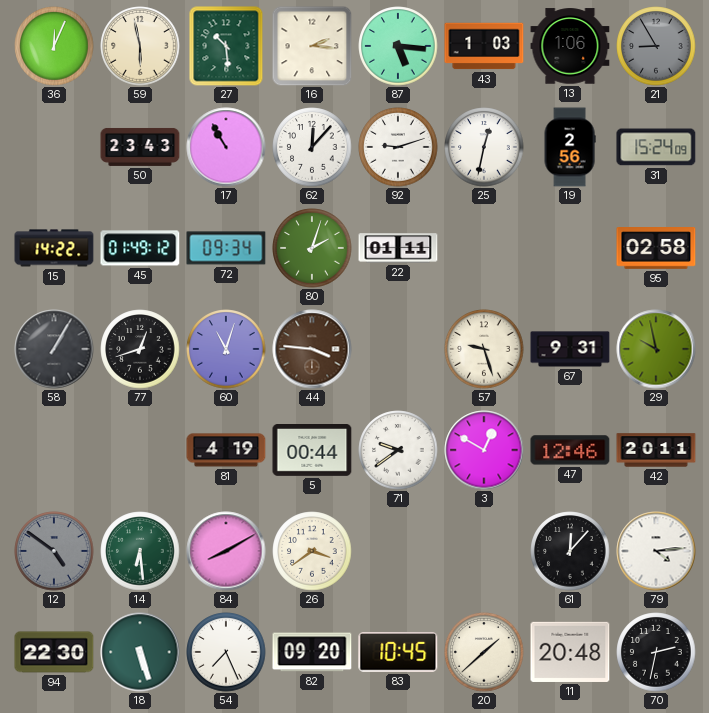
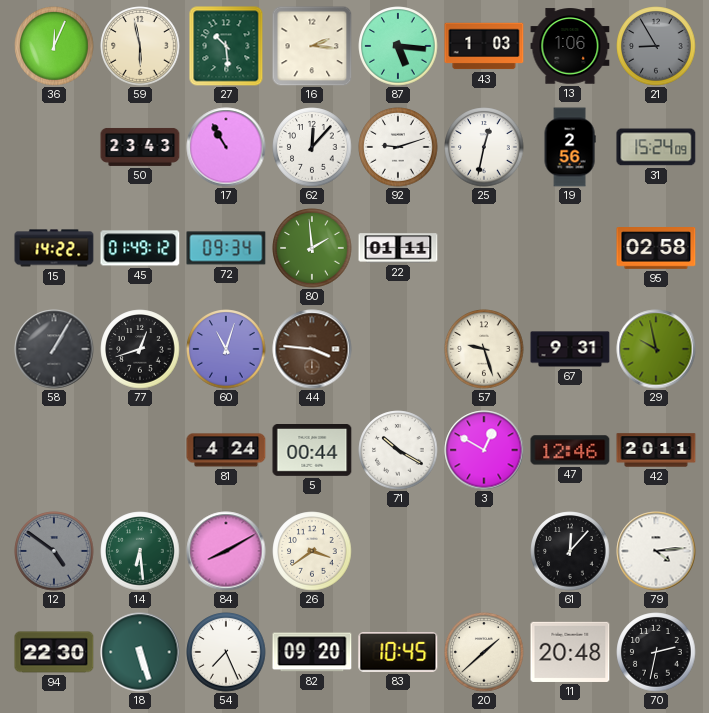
80: 2:03 -> 1:59
81: 4:19 -> 4:24
71: 9:39 -> 10:20
